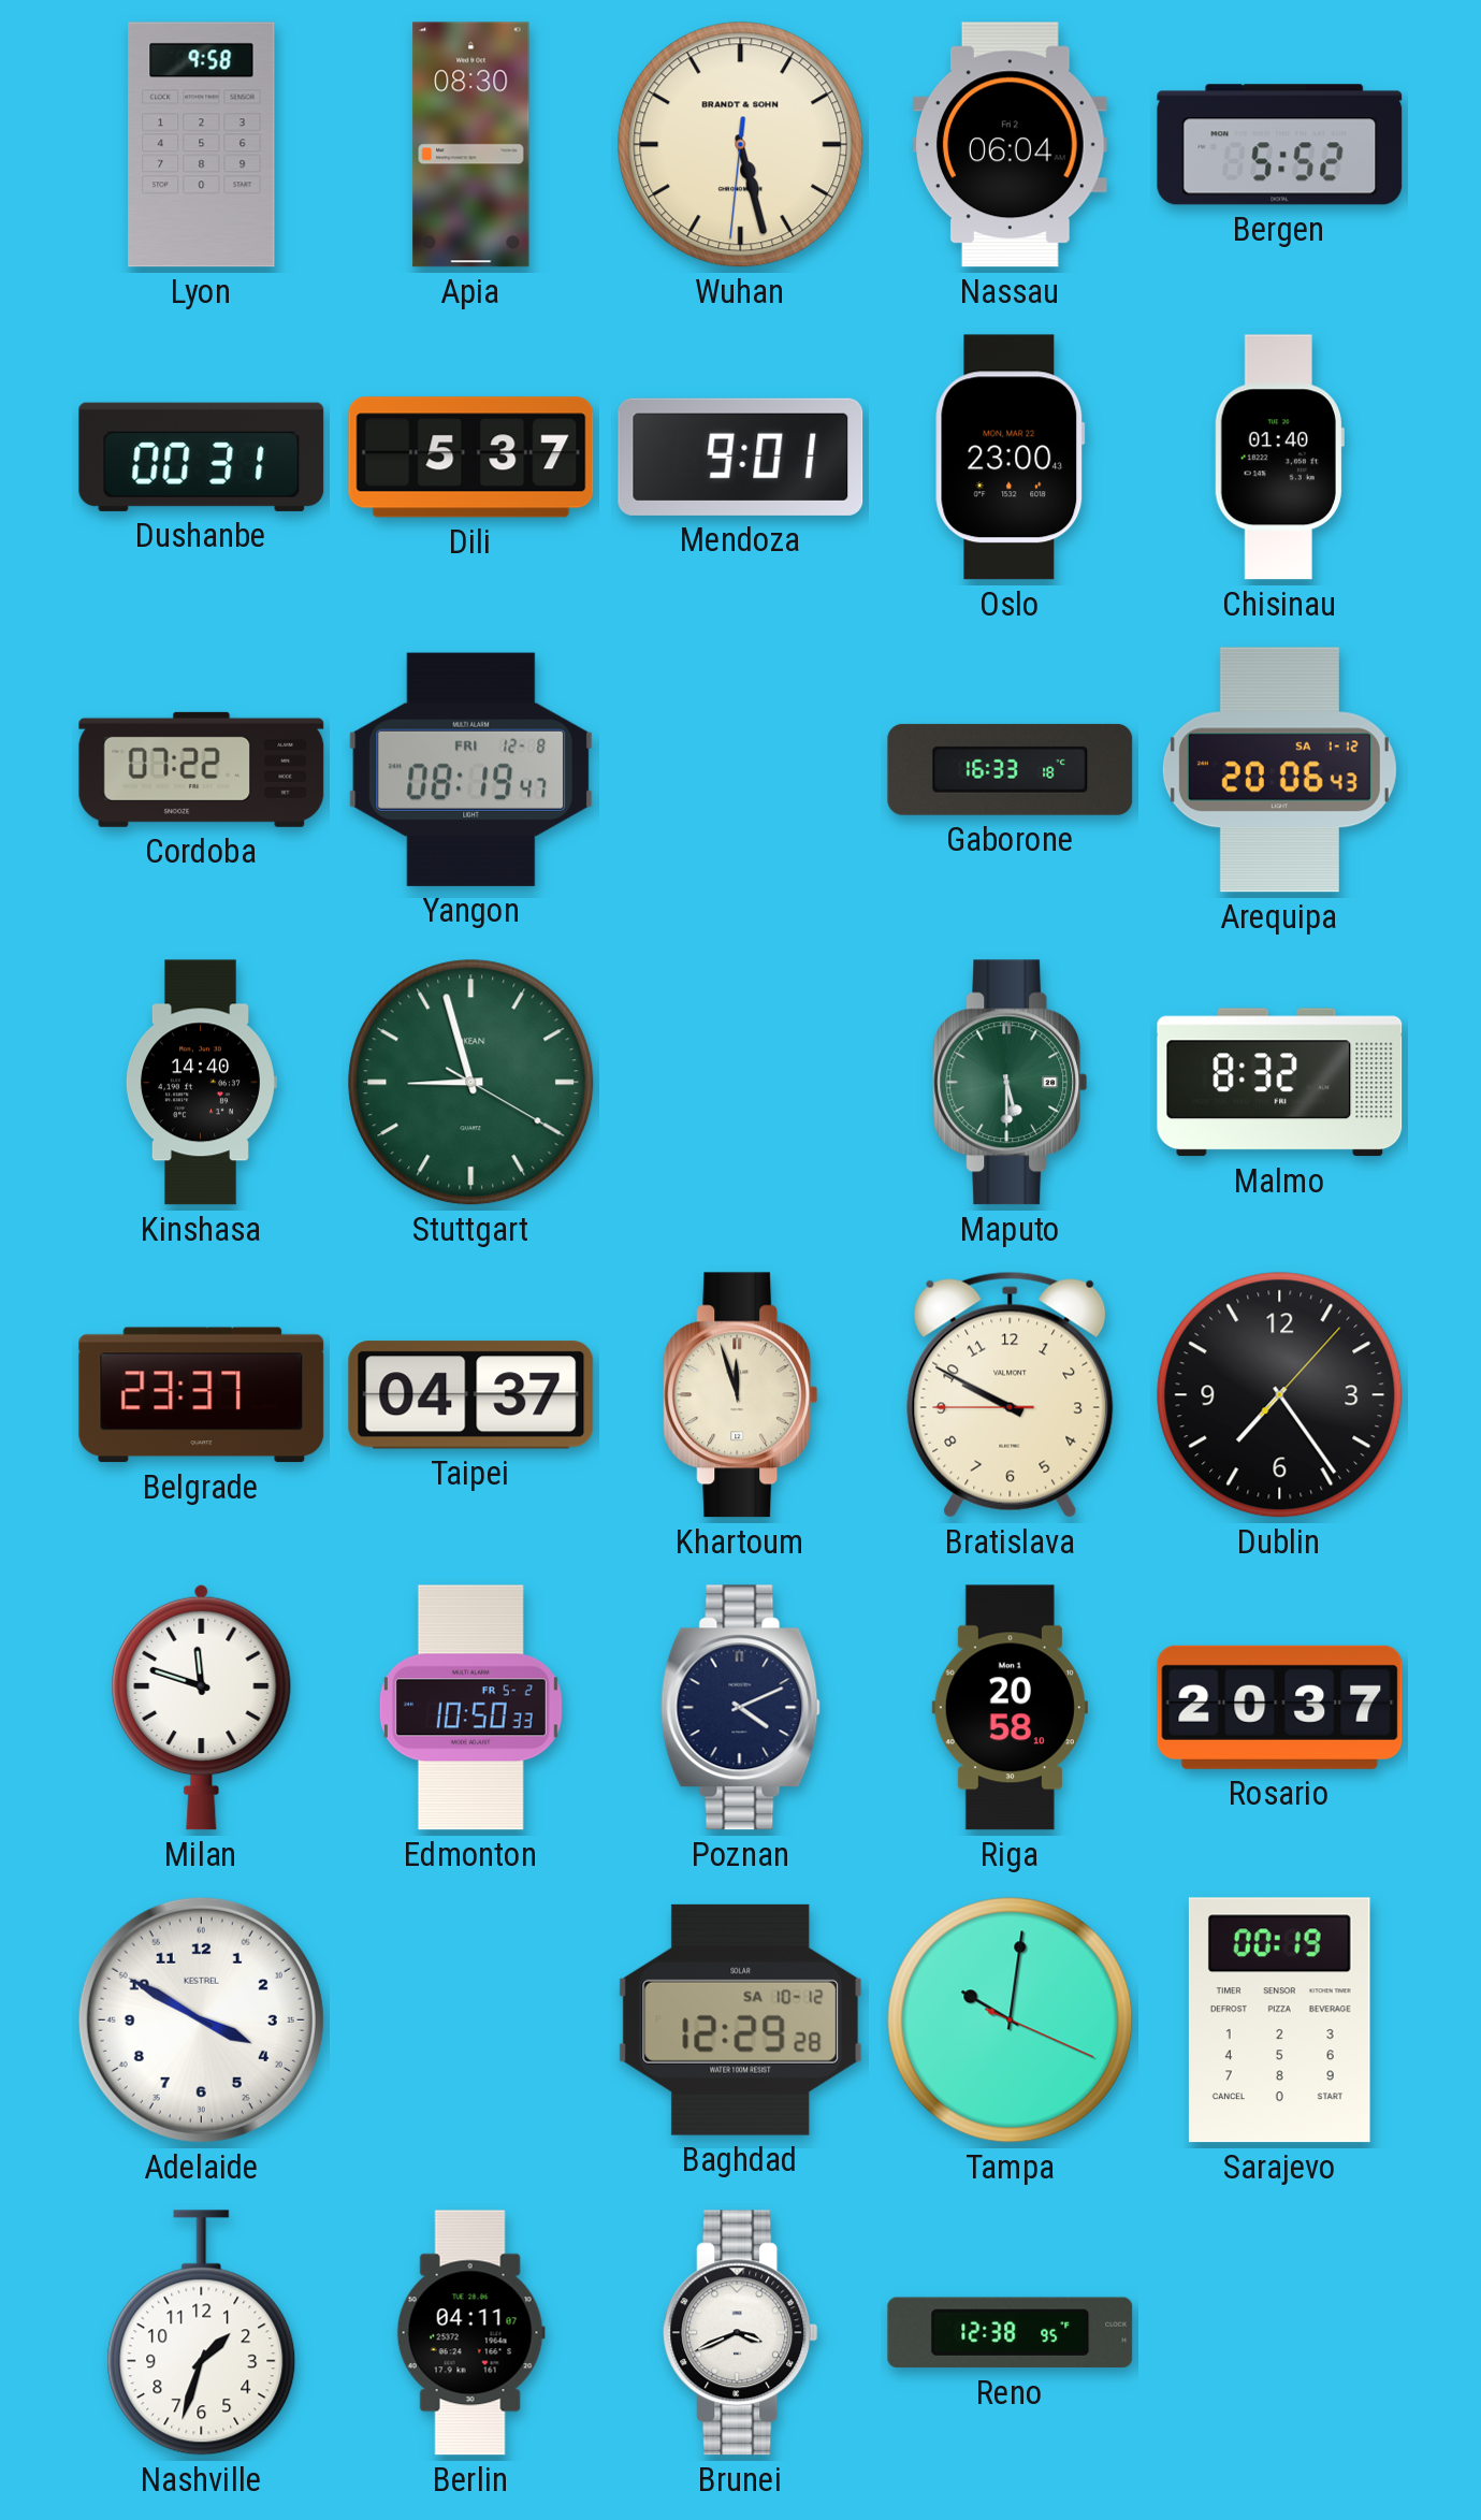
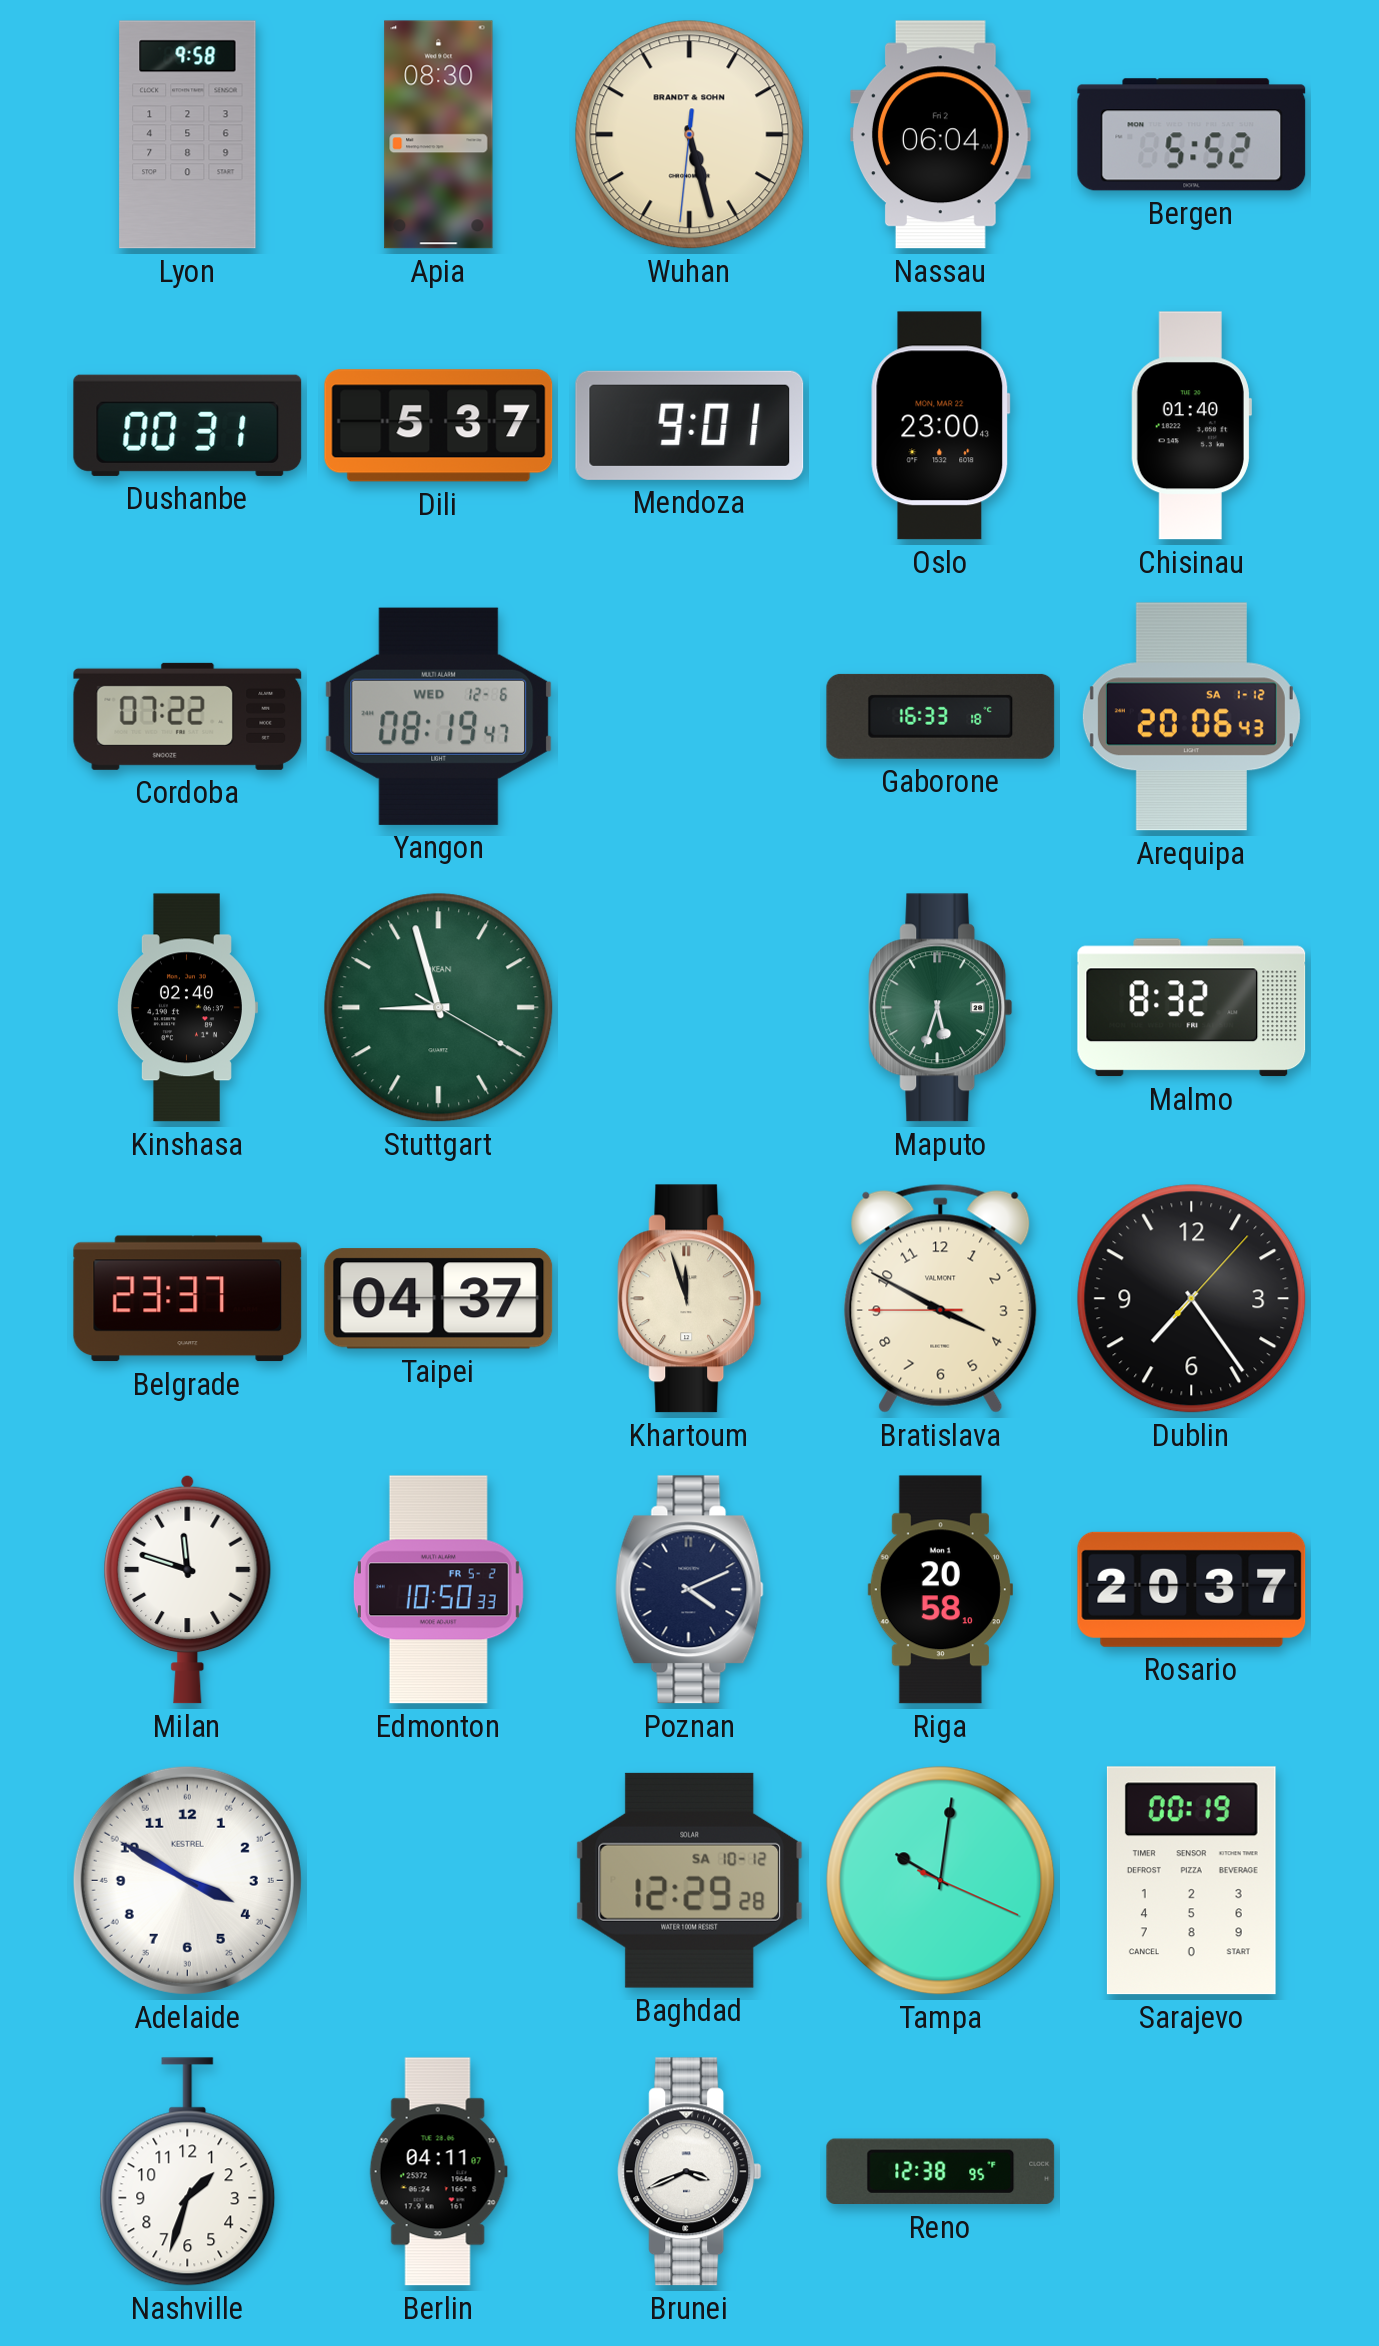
Yangon date: FRI 12-8 -> WED 12-6
Kinshasa: 14:40 -> 02:40
Maputo: 5:30 -> 5:33
Bratislava: 9:49 -> 3:49
